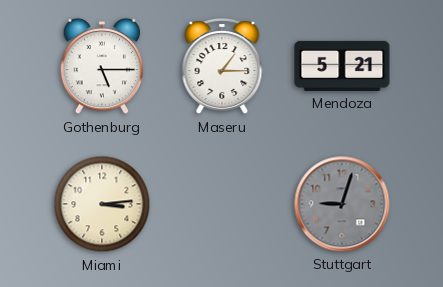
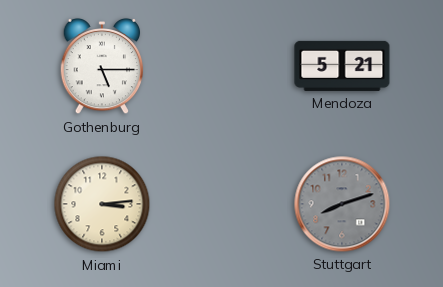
Maseru: 1:15 -> none
Stuttgart: 9:03 -> 8:12
